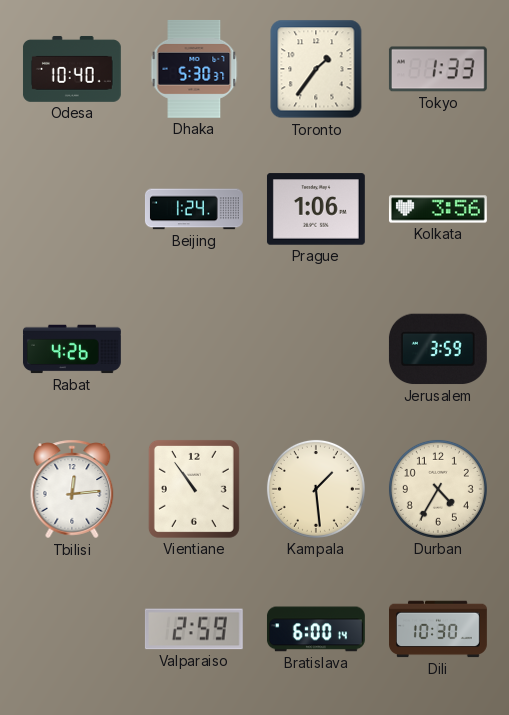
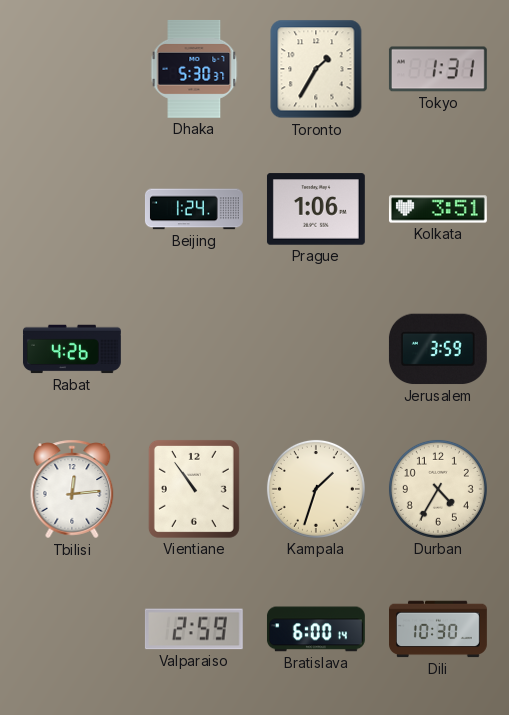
Odesa: 10:40 -> none
Toronto: 1:36 -> 1:35
Tokyo: 1:33 -> 1:31
Kolkata: 3:56 -> 3:51
Kampala: 1:29 -> 1:33
